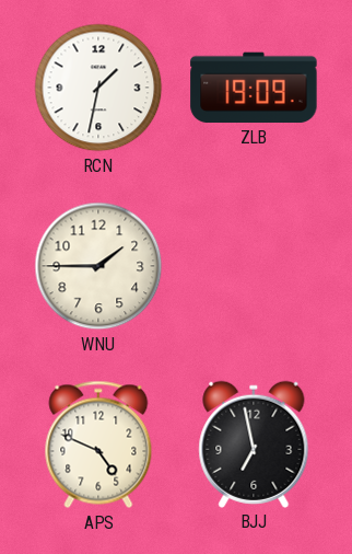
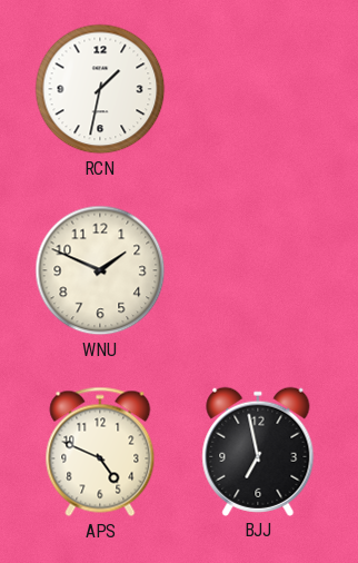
ZLB: 19:09 -> none
WNU: 1:45 -> 1:49
